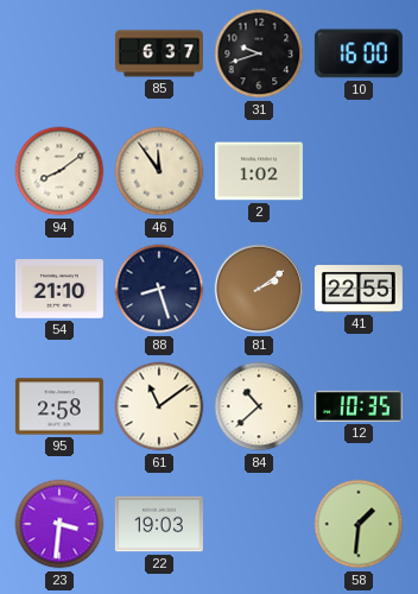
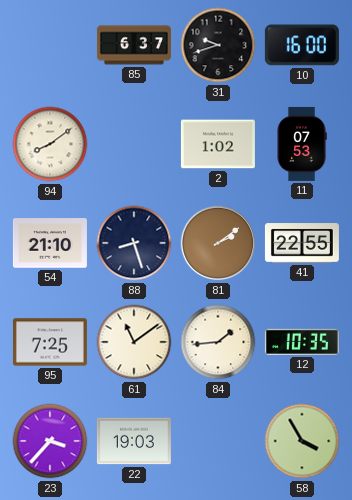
46: 11:54 -> none
11: none -> 07:53
95: 2:58 -> 7:25
84: 10:38 -> 1:44
23: 3:31 -> 3:37
58: 1:31 -> 3:55
